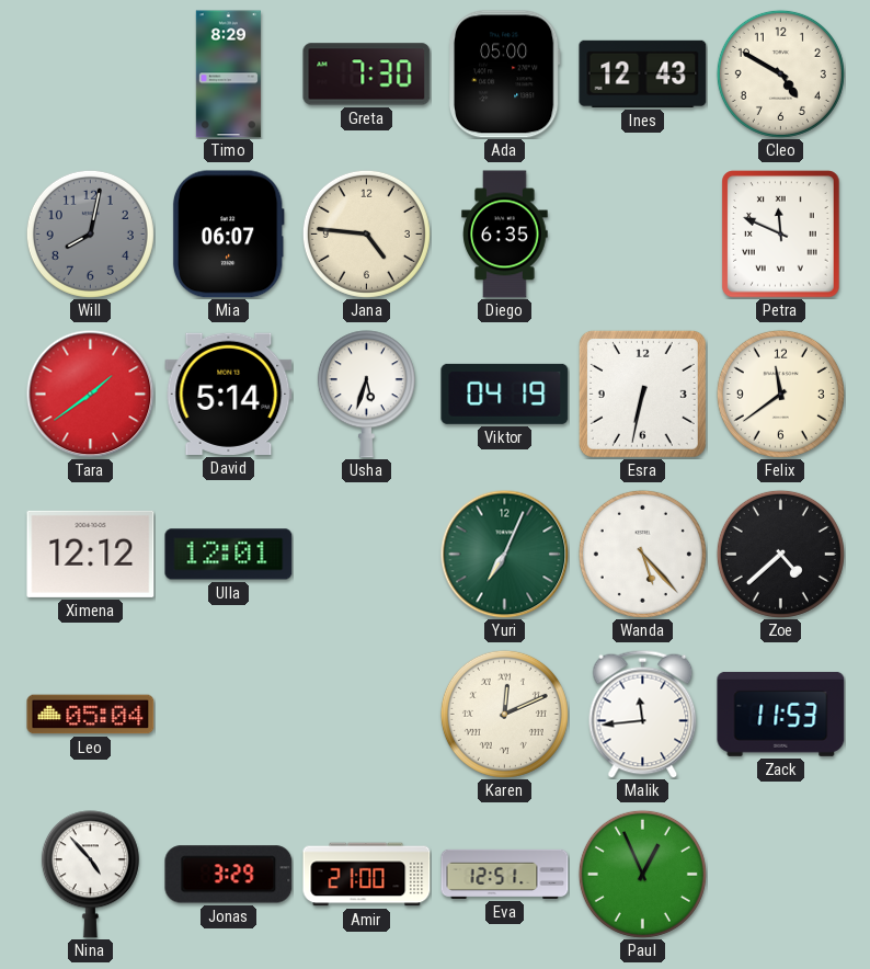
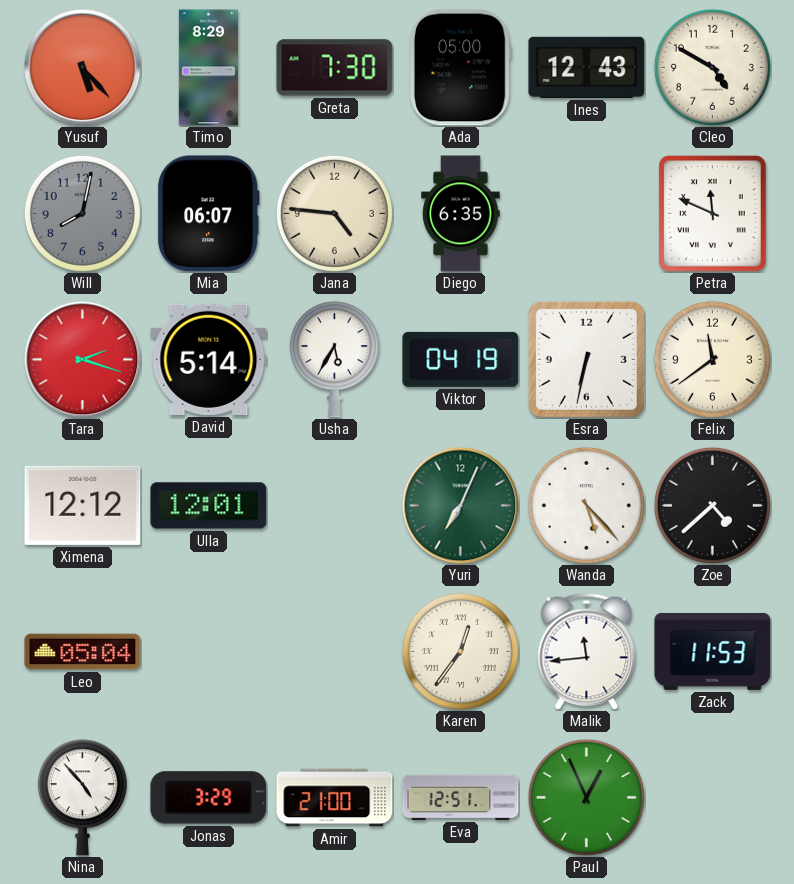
Yusuf: none -> 5:23
Tara: 1:39 -> 2:18
Usha: 5:33 -> 5:35
Karen: 12:11 -> 12:36
